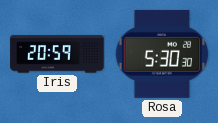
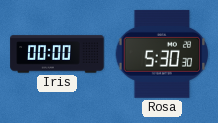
Iris: 20:59 -> 00:00
